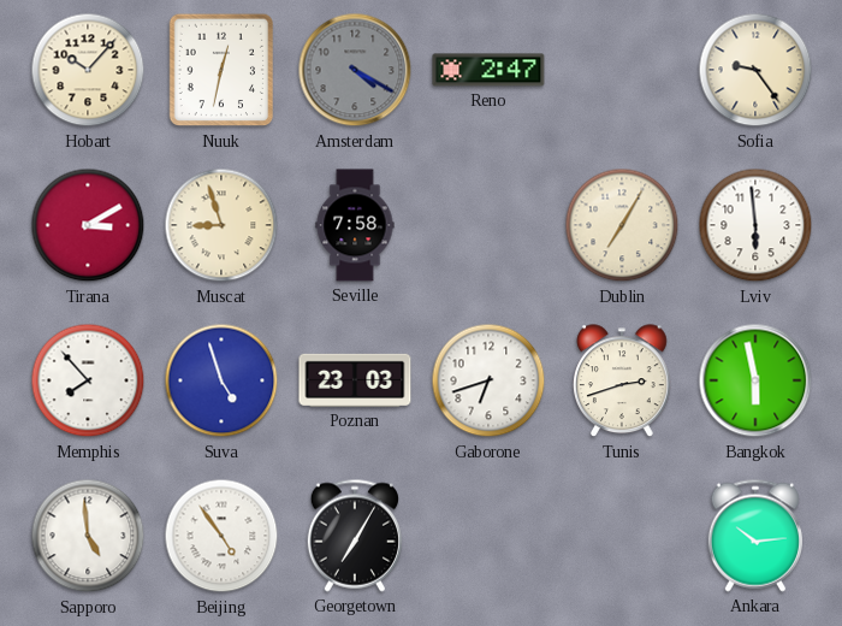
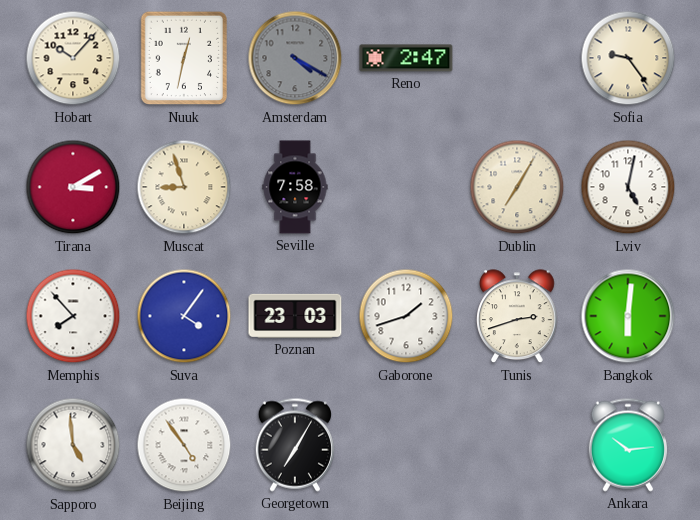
Lviv: 5:59 -> 5:02
Suva: 4:57 -> 4:06
Gaborone: 6:42 -> 1:42
Bangkok: 5:58 -> 6:01
